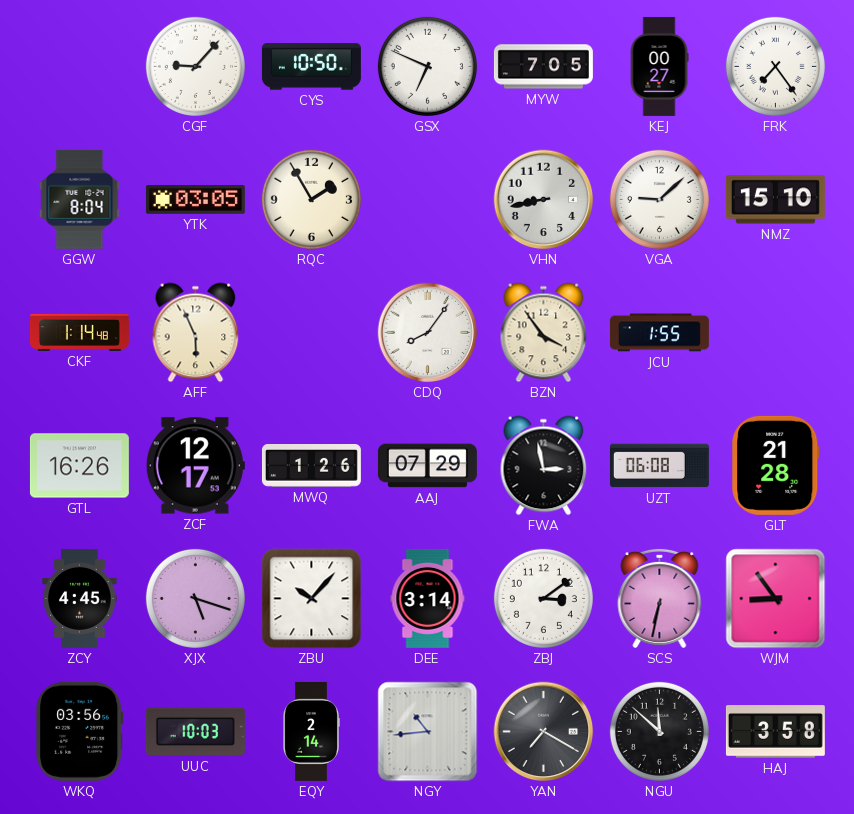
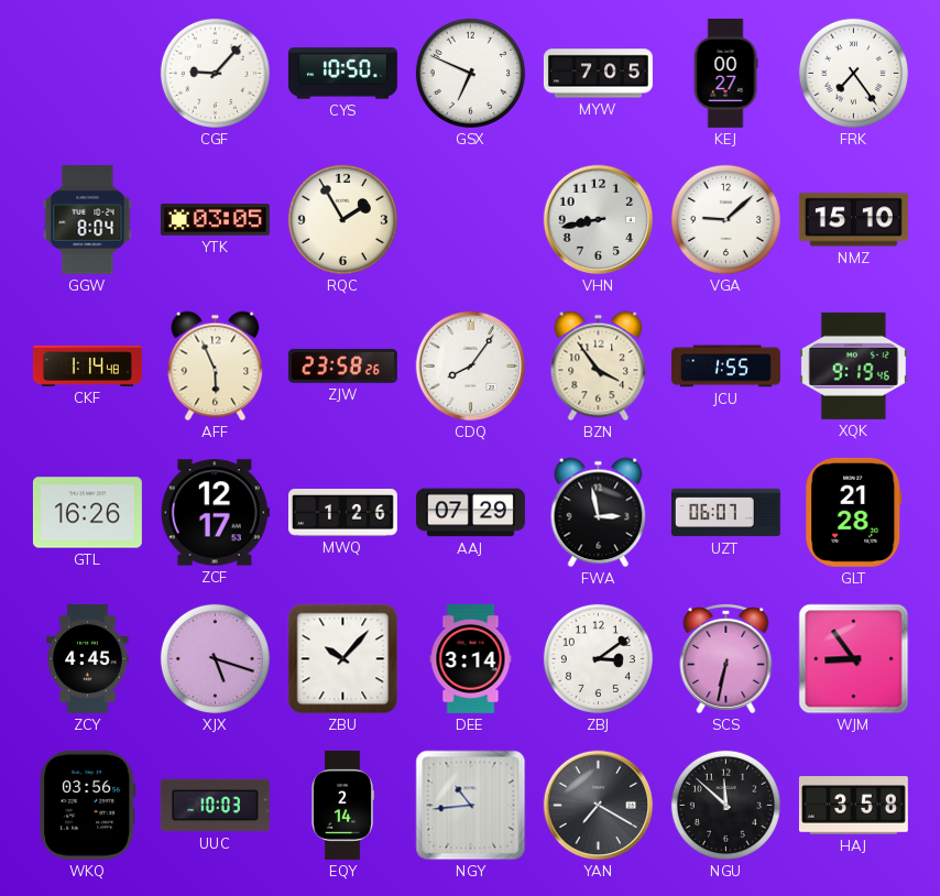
ZJW: none -> 23:58
XQK: none -> 9:19
UZT: 06:08 -> 06:07
